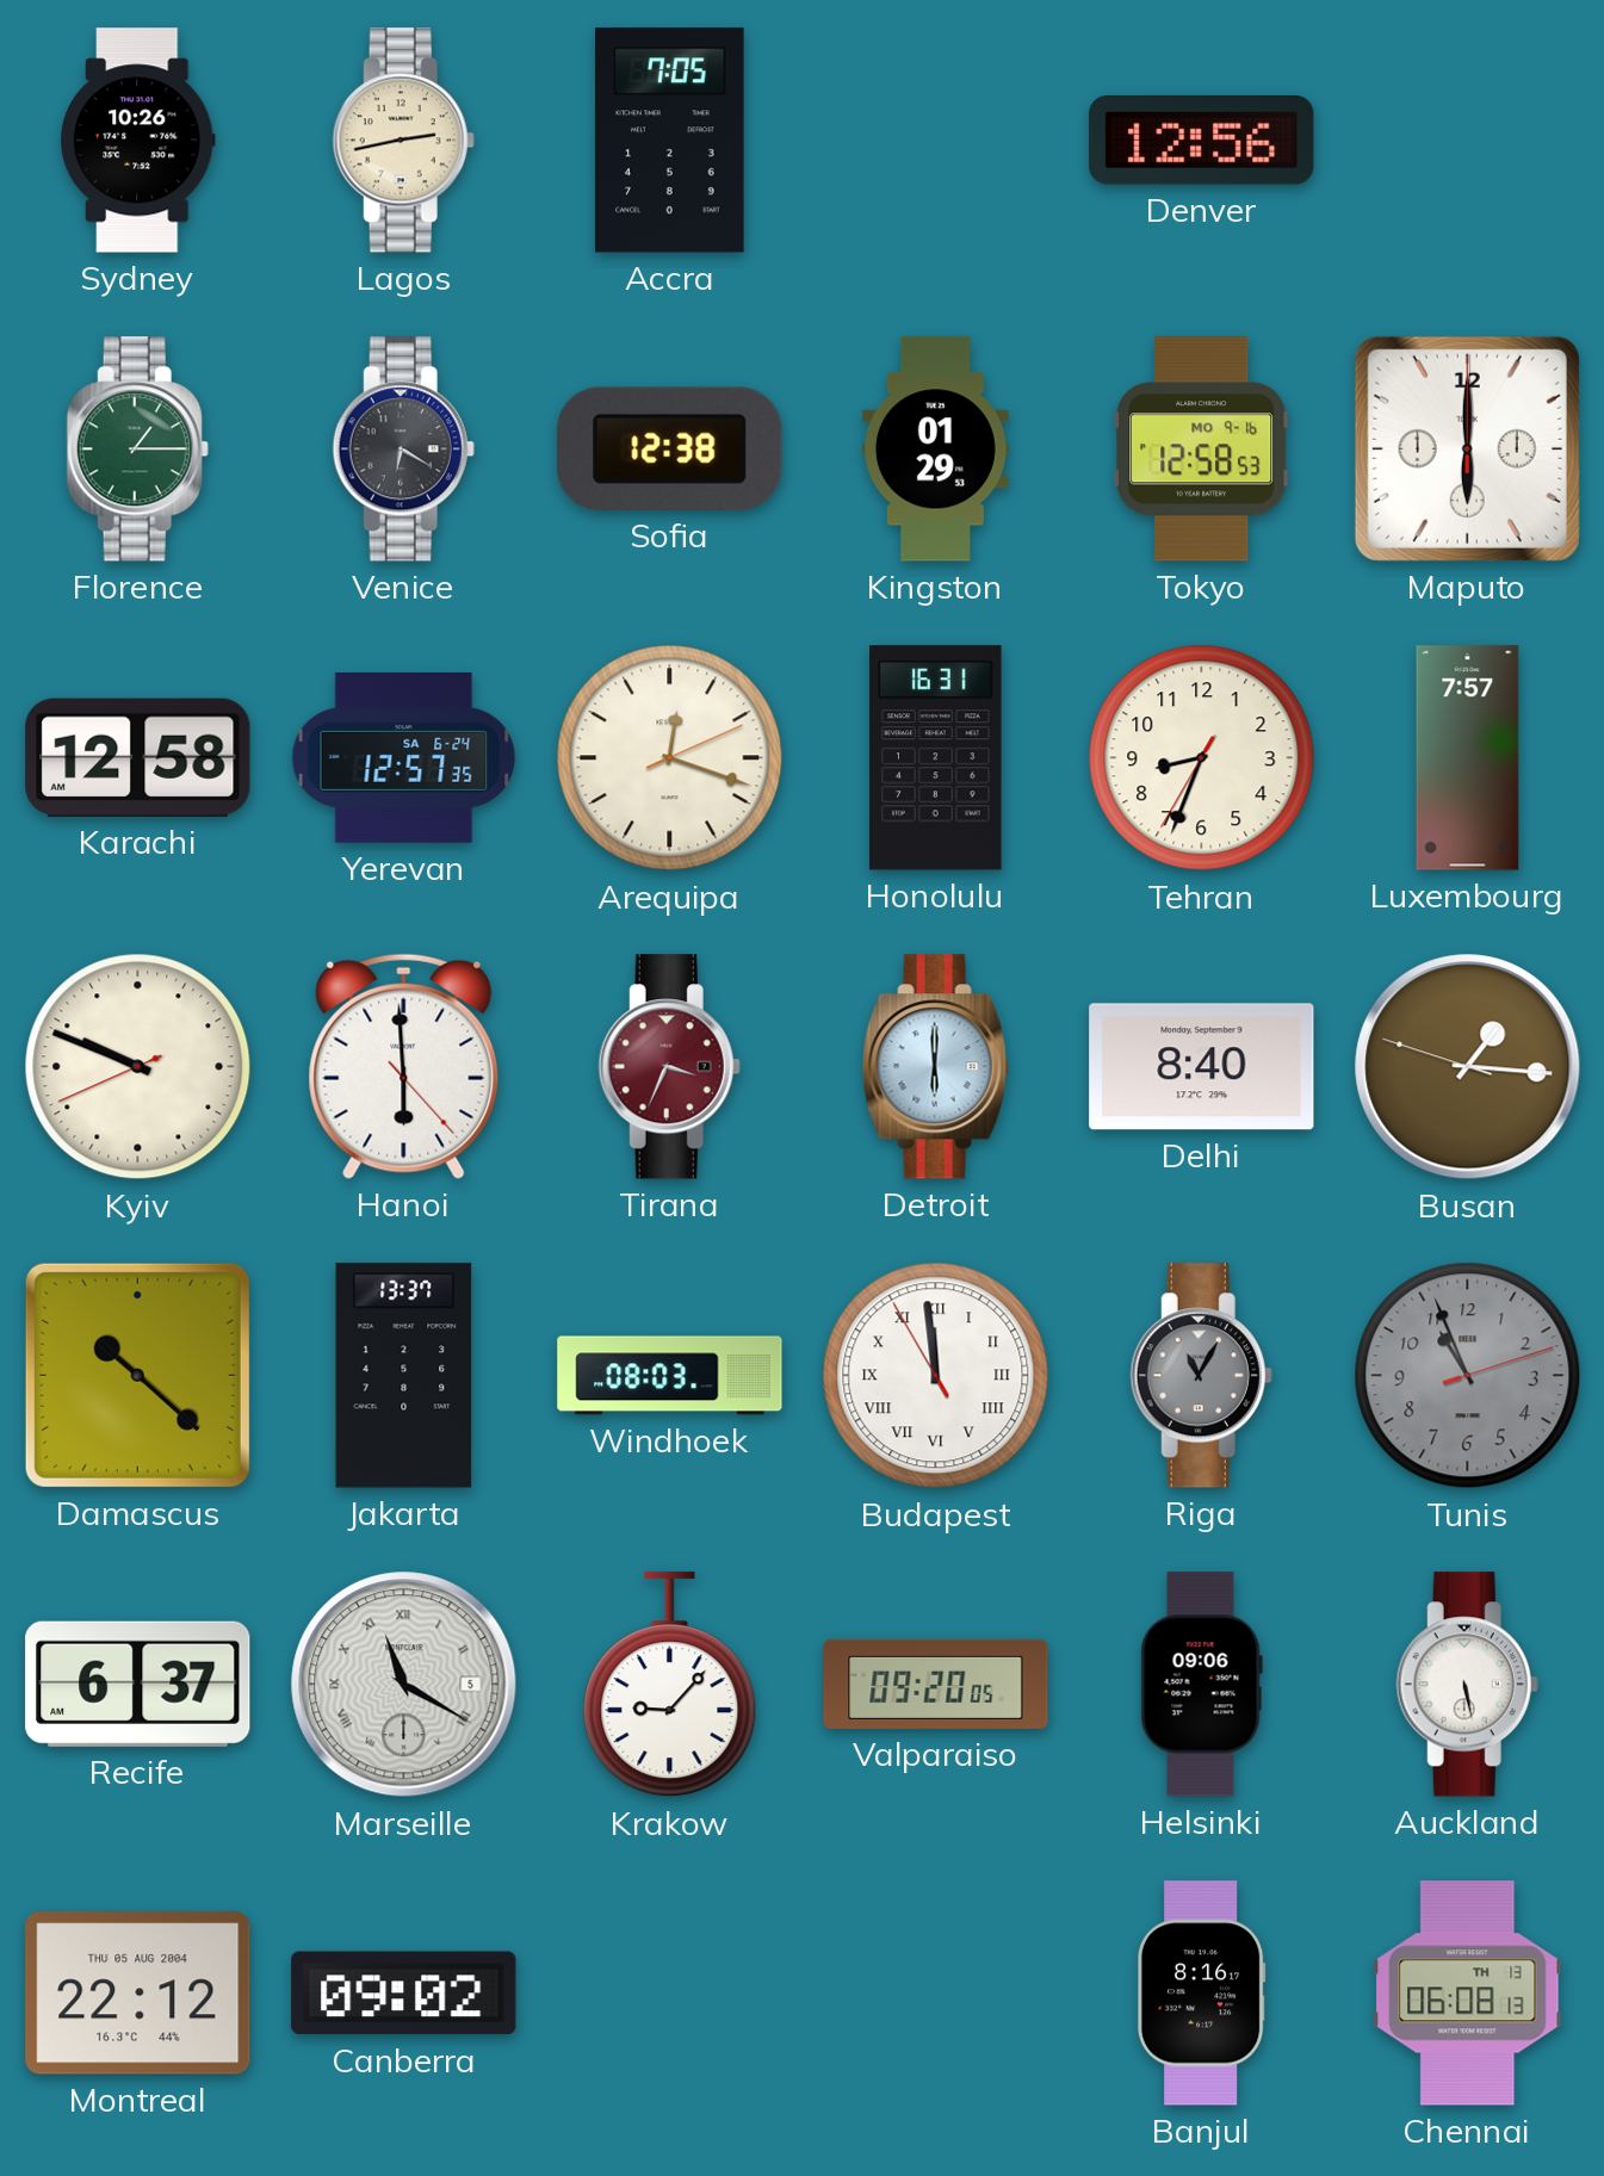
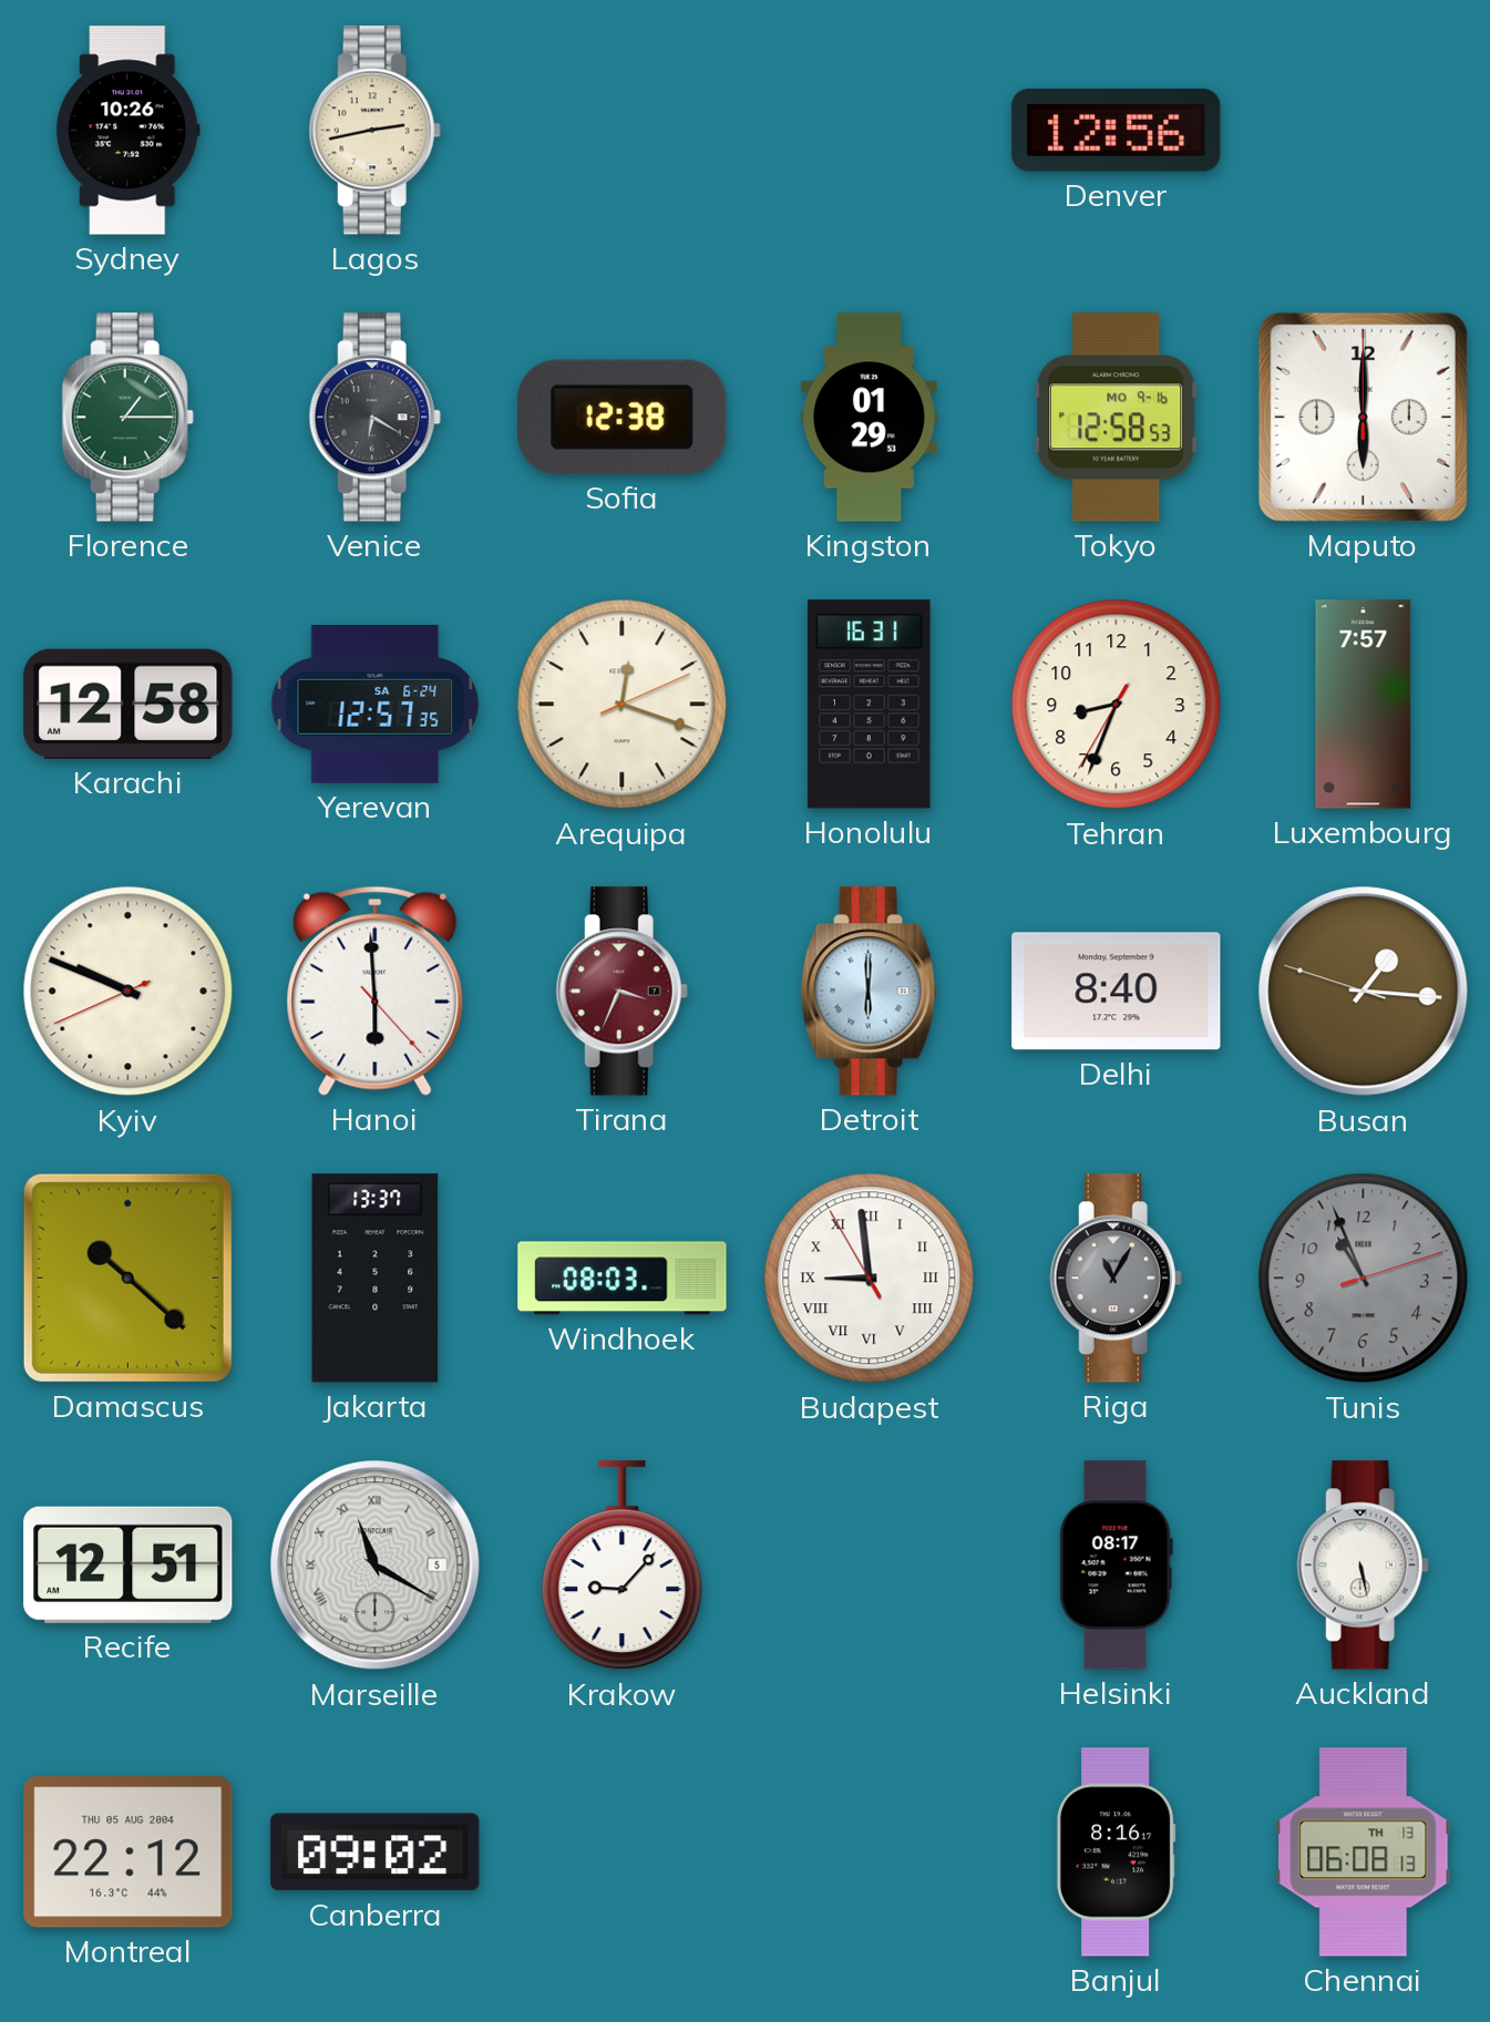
Accra: 7:05 -> none
Budapest: 11:58 -> 8:58
Recife: 6:37 -> 12:51
Valparaiso: 09:20 -> none
Helsinki: 09:06 -> 08:17
